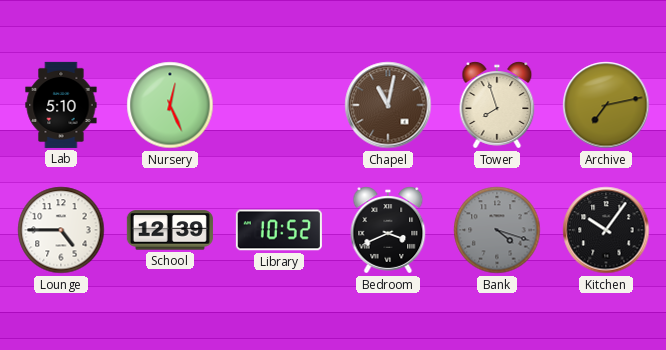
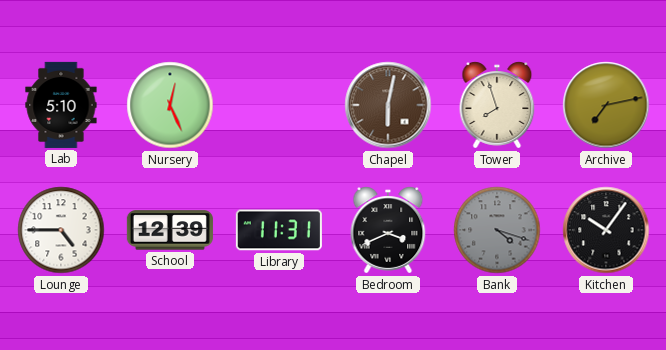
Chapel: 11:02 -> 6:02
Library: 10:52 -> 11:31
